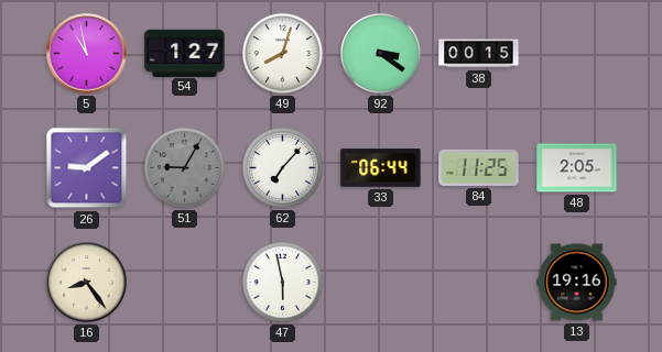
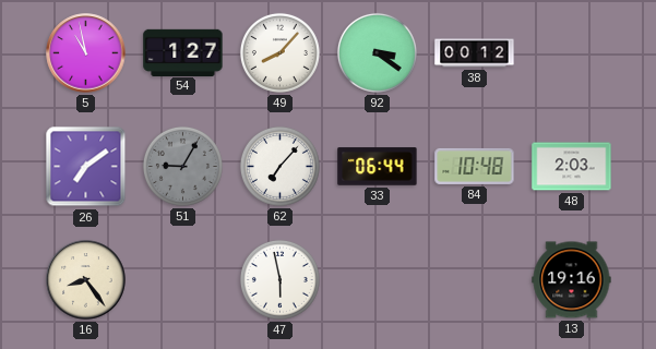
49: 8:03 -> 8:07
38: 00:15 -> 00:12
26: 9:09 -> 7:09
84: 11:25 -> 10:48
48: 2:05 -> 2:03
